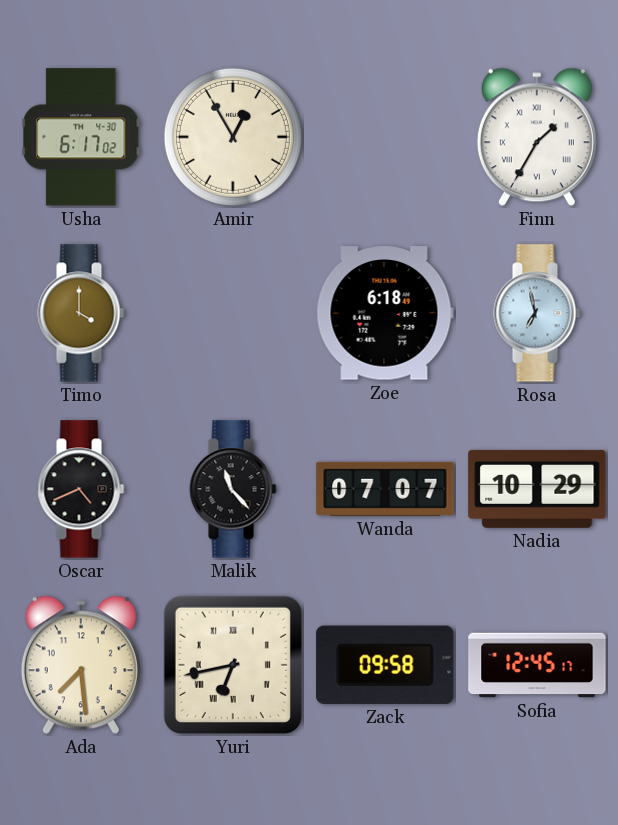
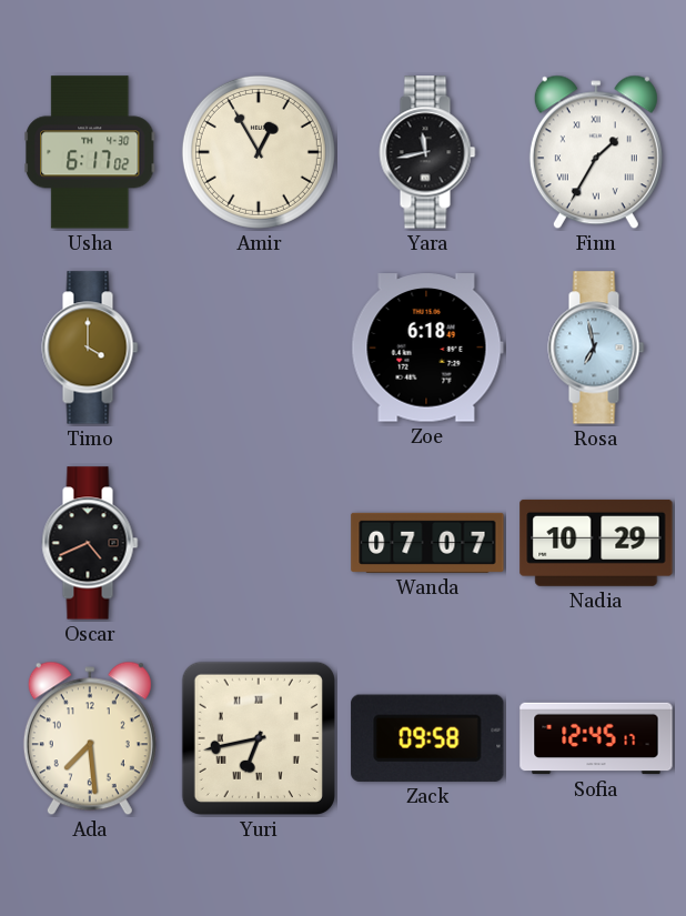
Yara: none -> 11:43
Malik: 11:23 -> none
